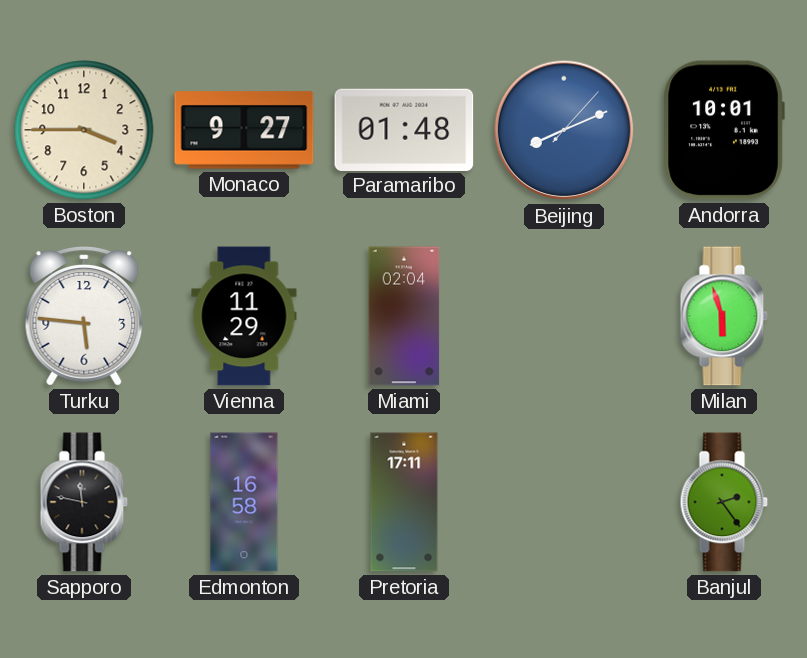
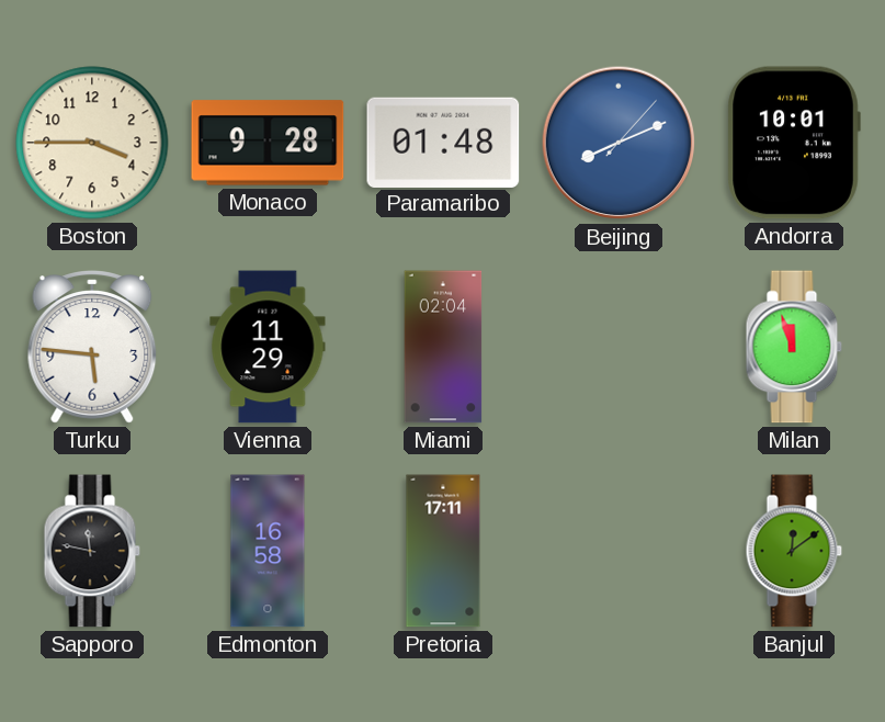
Monaco: 9:27 -> 9:28
Milan: 5:57 -> 11:57
Banjul: 2:24 -> 12:09
